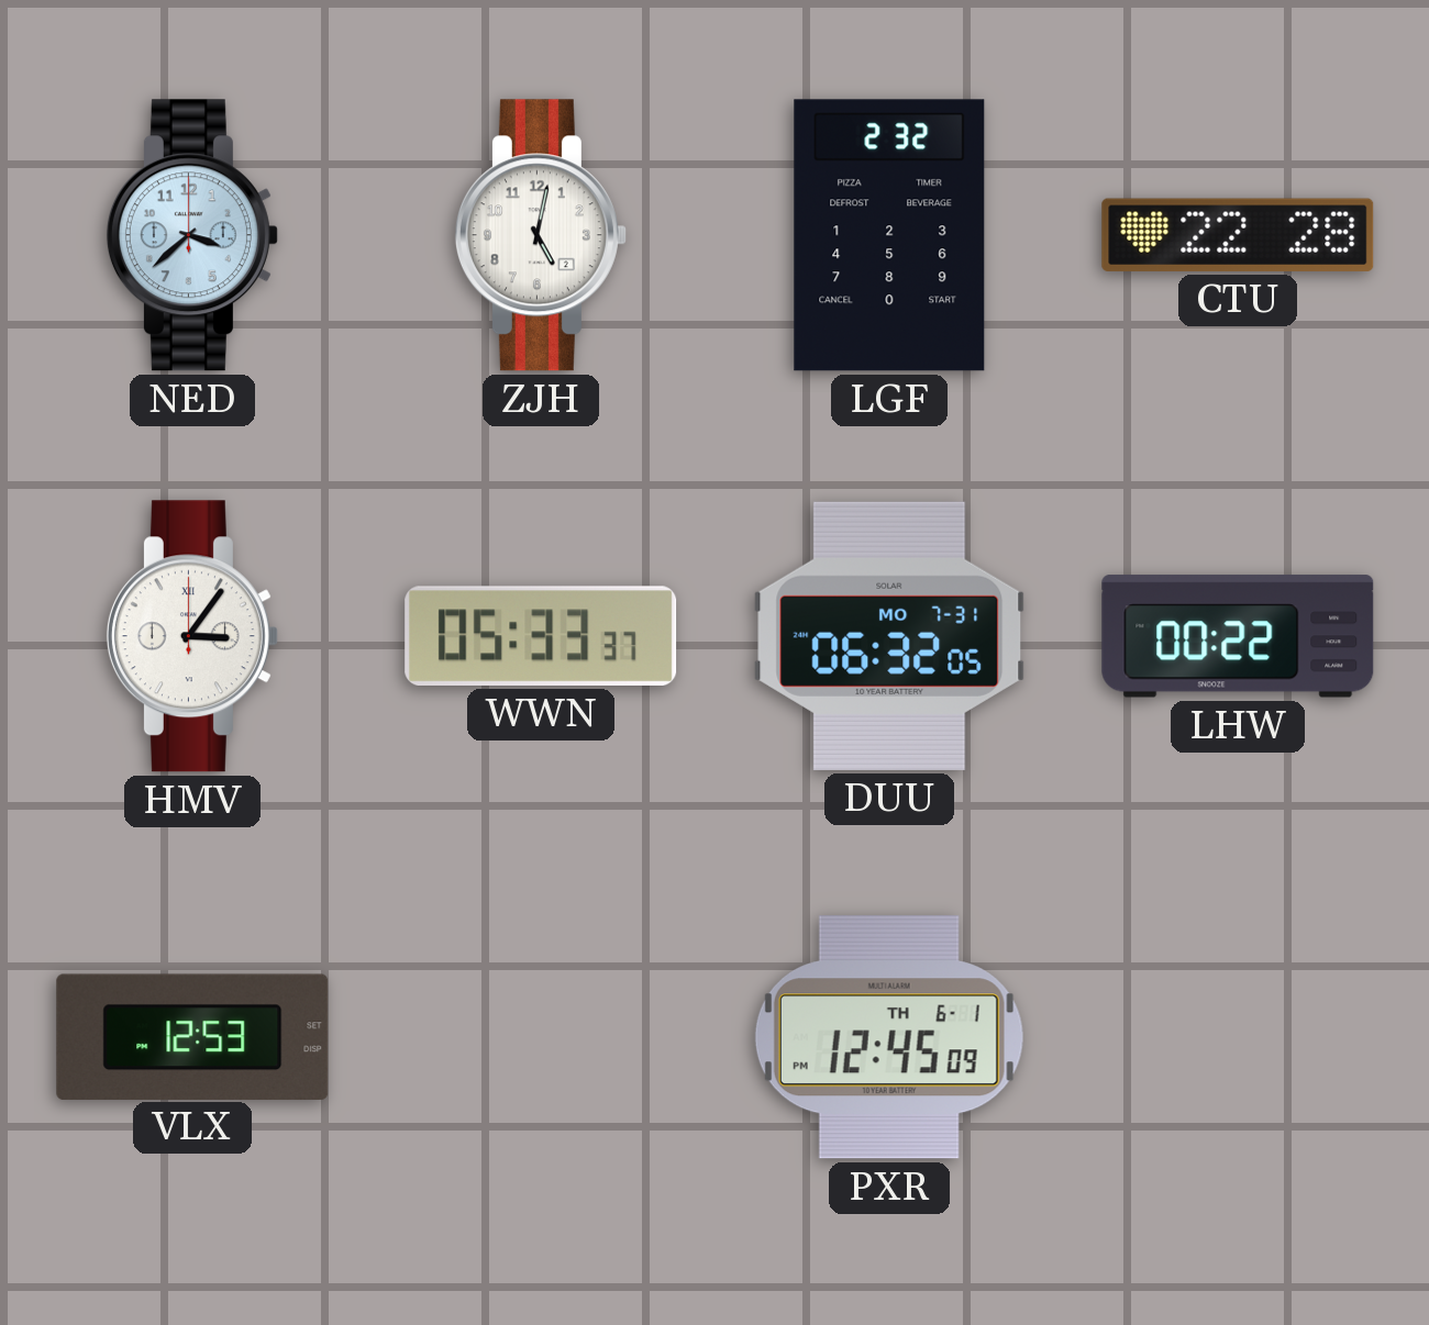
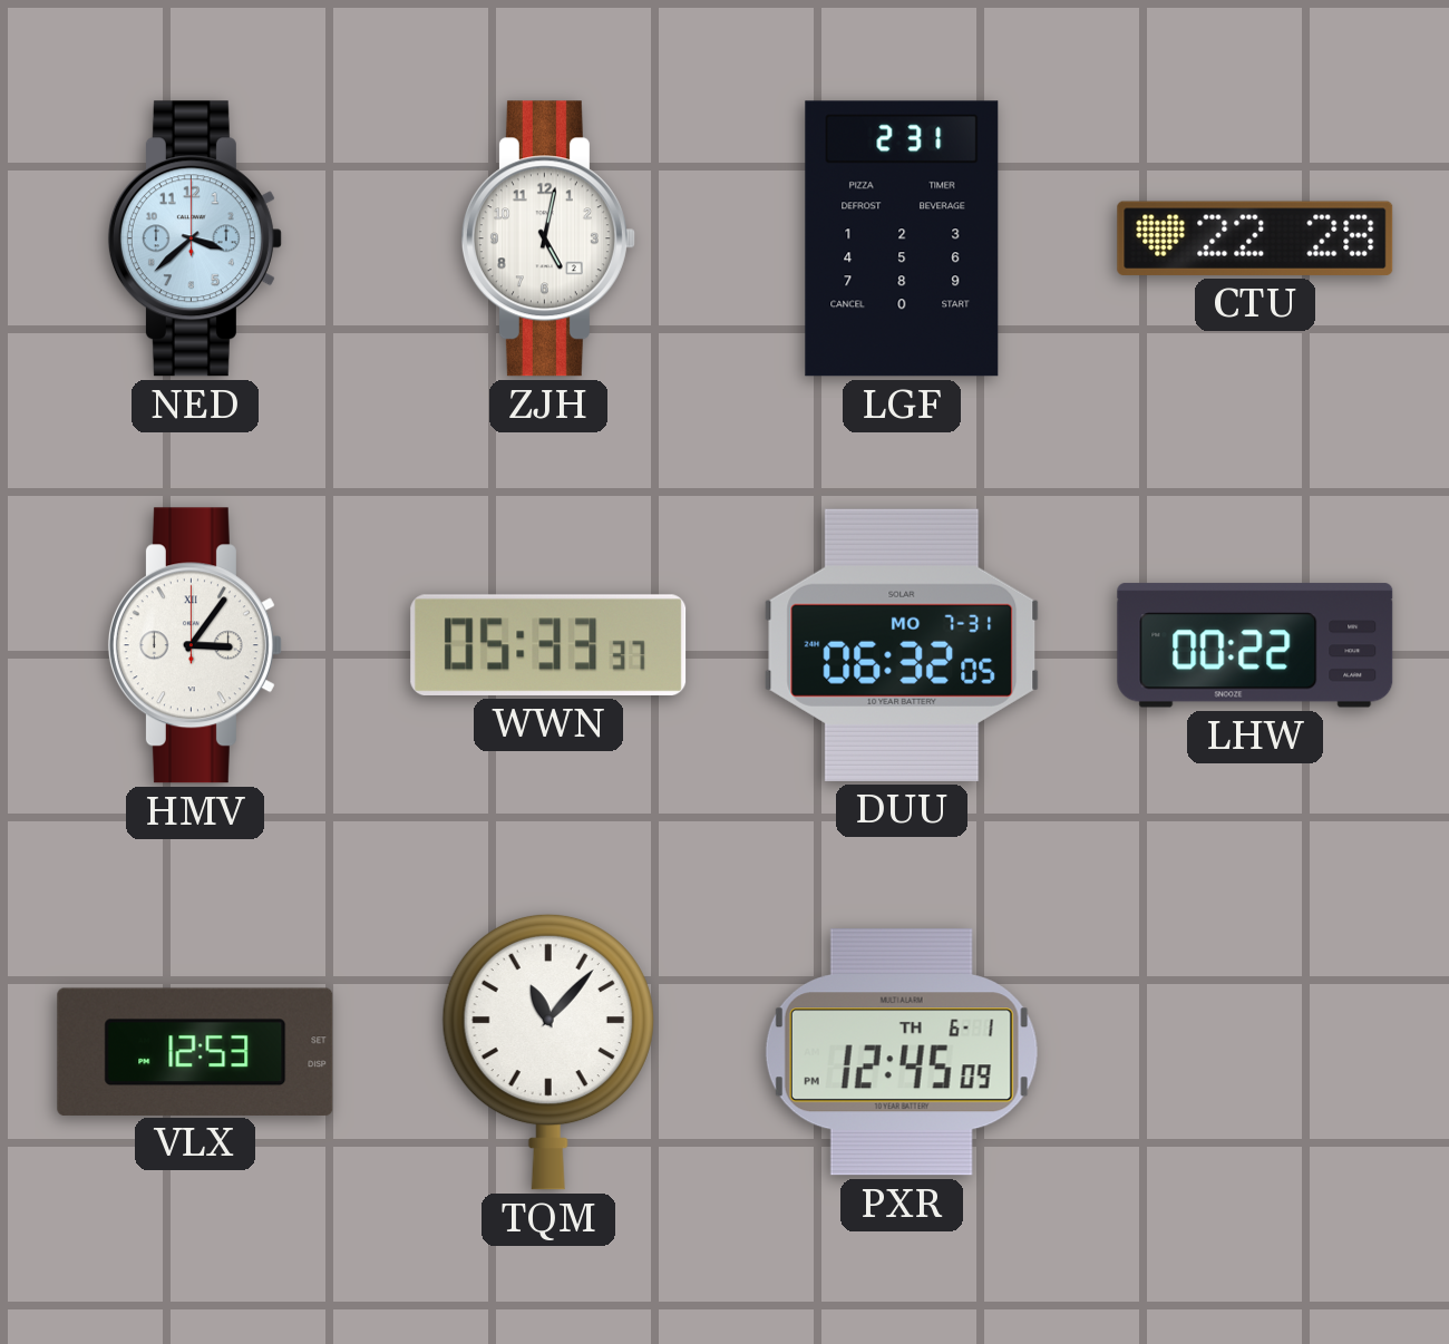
LGF: 2:32 -> 2:31
TQM: none -> 11:07
